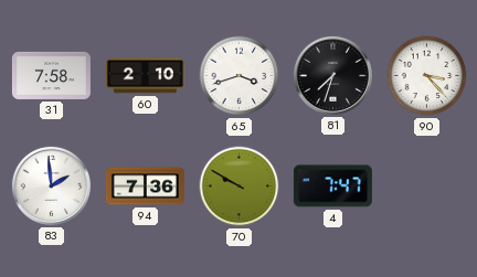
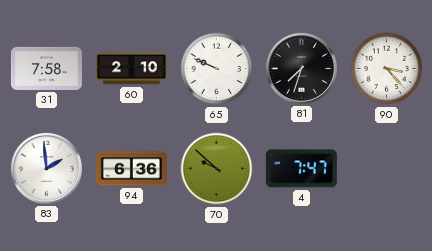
65: 3:42 -> 9:49
94: 7:36 -> 6:36
70: 9:50 -> 9:52
